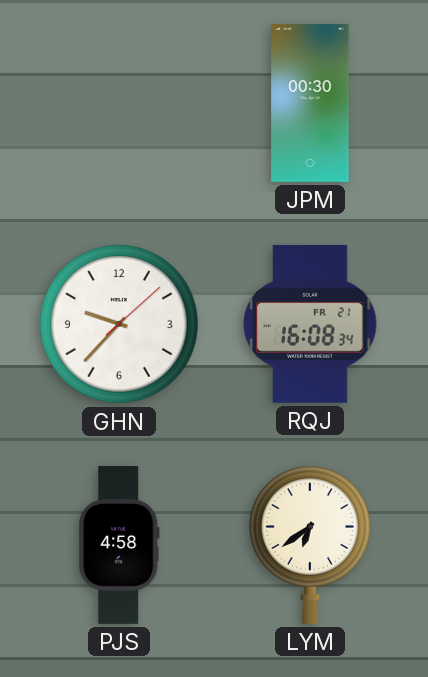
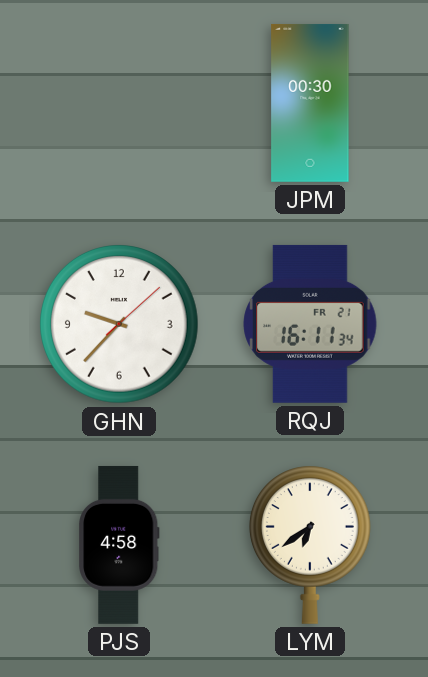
RQJ: 16:08 -> 16:11
